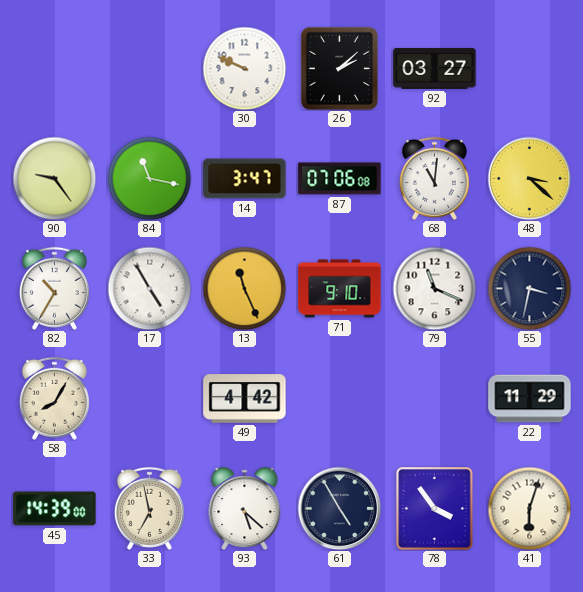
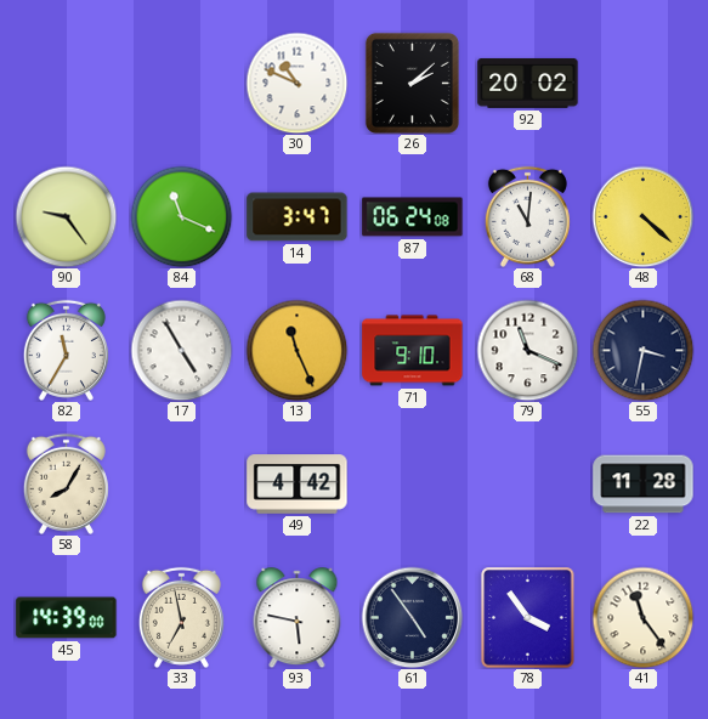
30: 9:49 -> 10:49
92: 03:27 -> 20:02
84: 11:17 -> 11:19
87: 07:06 -> 06:24
48: 3:22 -> 4:22
82: 10:35 -> 11:35
22: 11:29 -> 11:28
93: 5:22 -> 5:47
61: 4:55 -> 4:54
41: 6:03 -> 11:24
